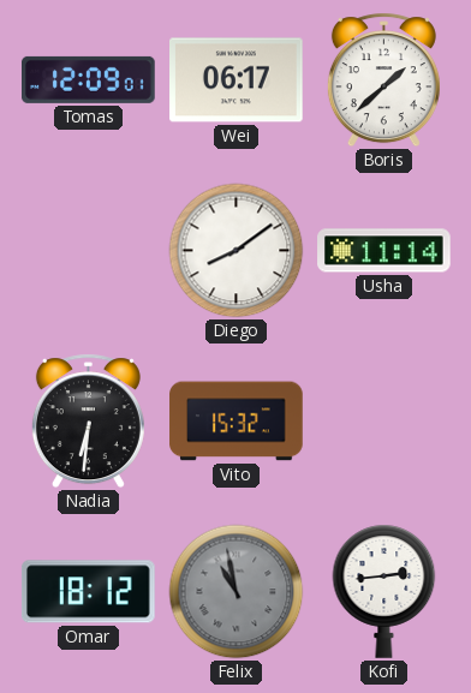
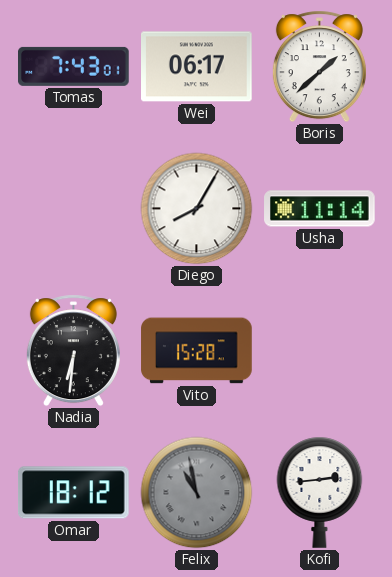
Tomas: 12:09 -> 7:43
Diego: 8:09 -> 8:05
Vito: 15:32 -> 15:28
